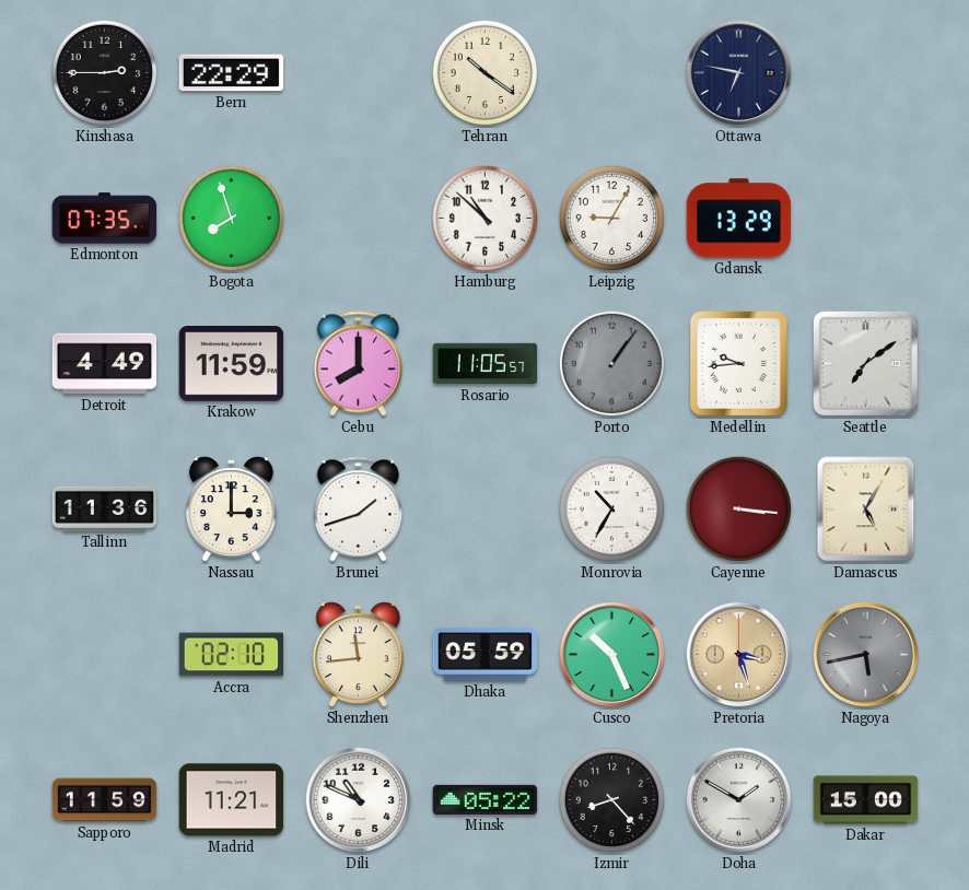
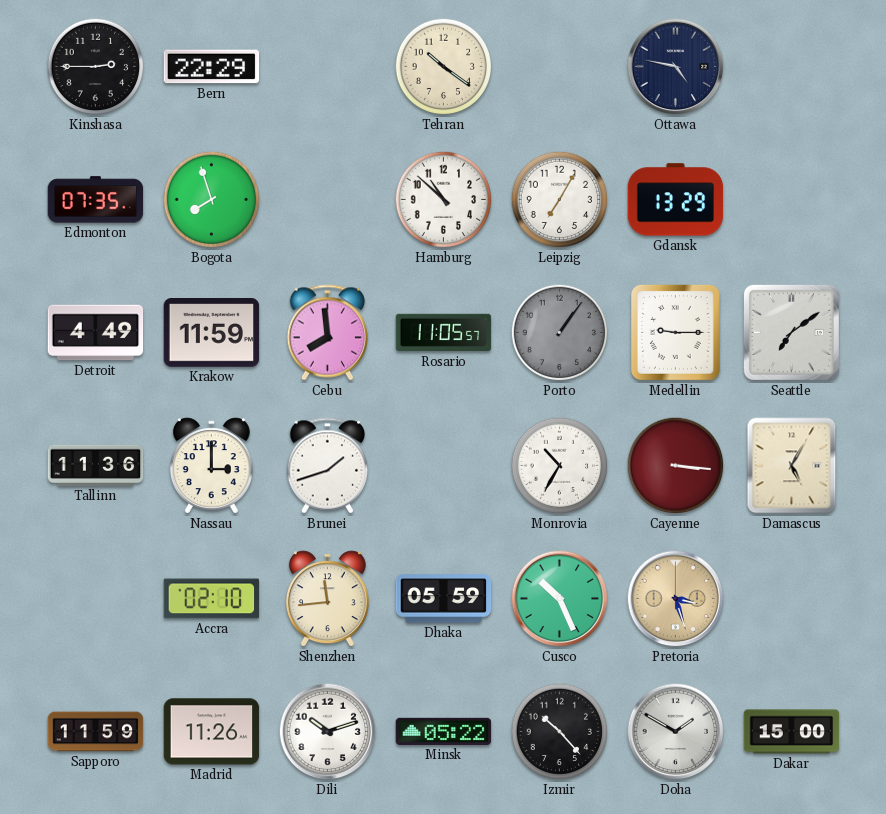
Ottawa: 6:47 -> 4:47
Leipzig: 9:05 -> 7:05
Cebu: 8:00 -> 7:59
Medellin: 9:44 -> 9:15
Nagoya: 5:43 -> none
Madrid: 11:21 -> 11:26
Dili: 10:49 -> 10:12
Izmir: 8:23 -> 10:23
